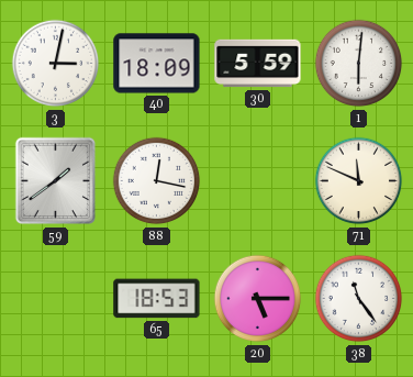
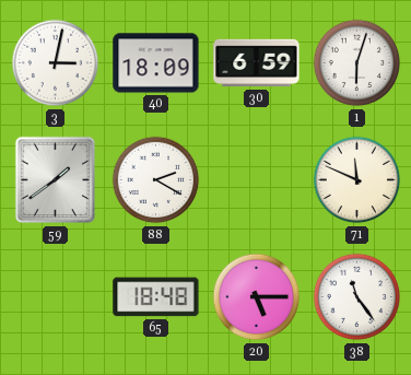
30: 5:59 -> 6:59
1: 6:01 -> 6:03
88: 12:17 -> 2:20
65: 18:53 -> 18:48
